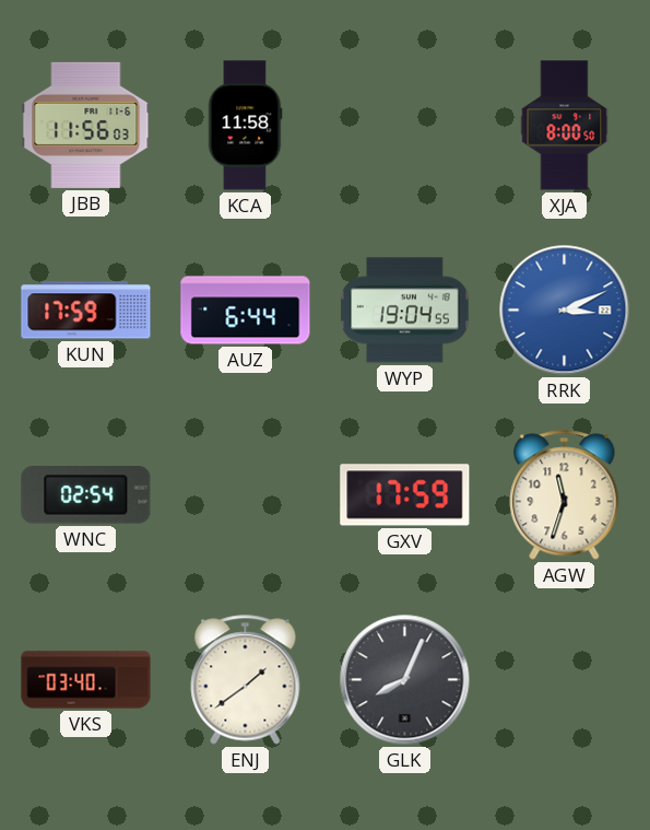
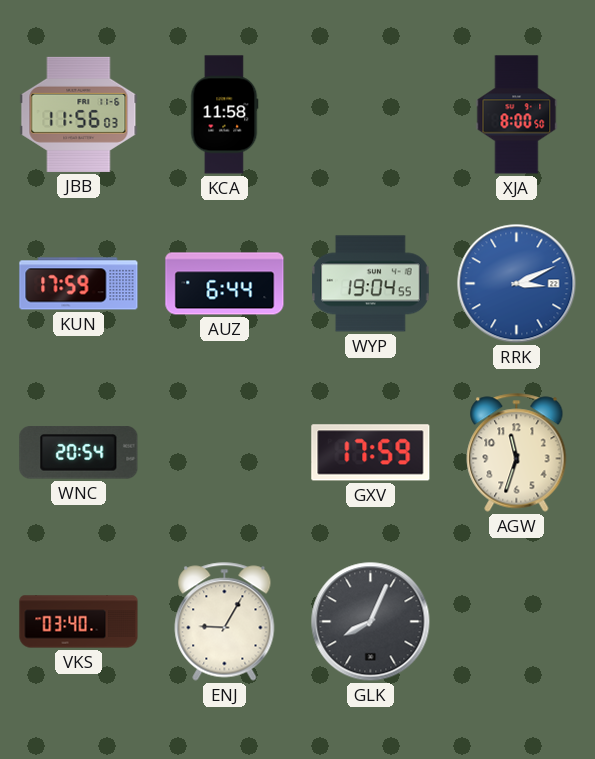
WNC: 02:54 -> 20:54
ENJ: 1:39 -> 9:05
